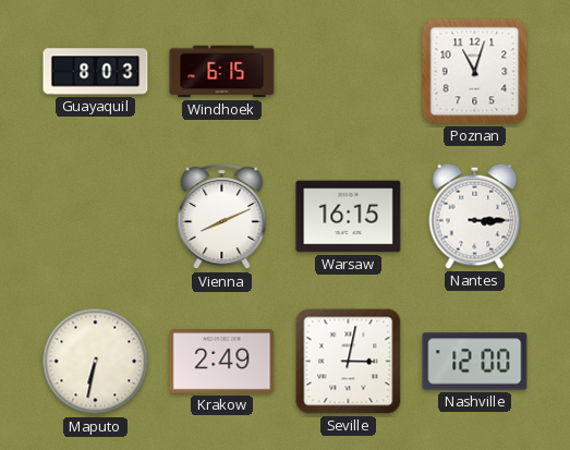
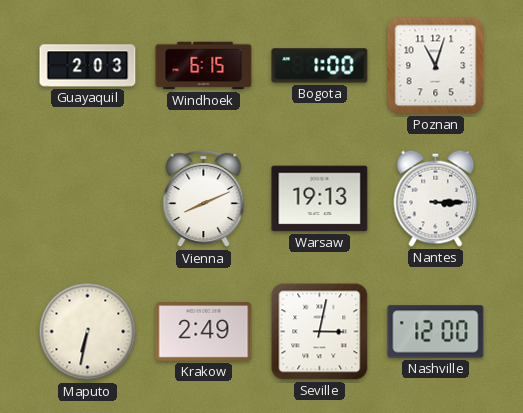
Guayaquil: 8:03 -> 2:03
Bogota: none -> 1:00
Warsaw: 16:15 -> 19:13
